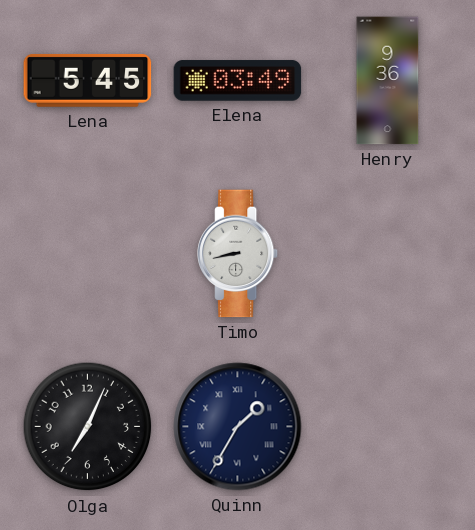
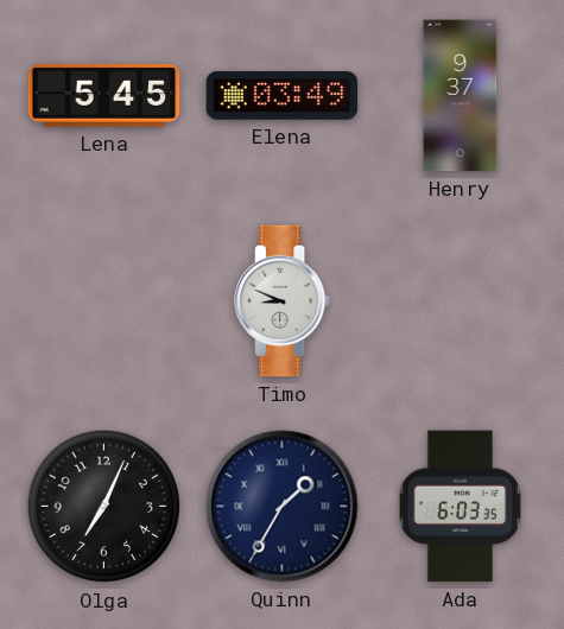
Henry: 9:36 -> 9:37
Timo: 8:43 -> 8:49
Ada: none -> 6:03
